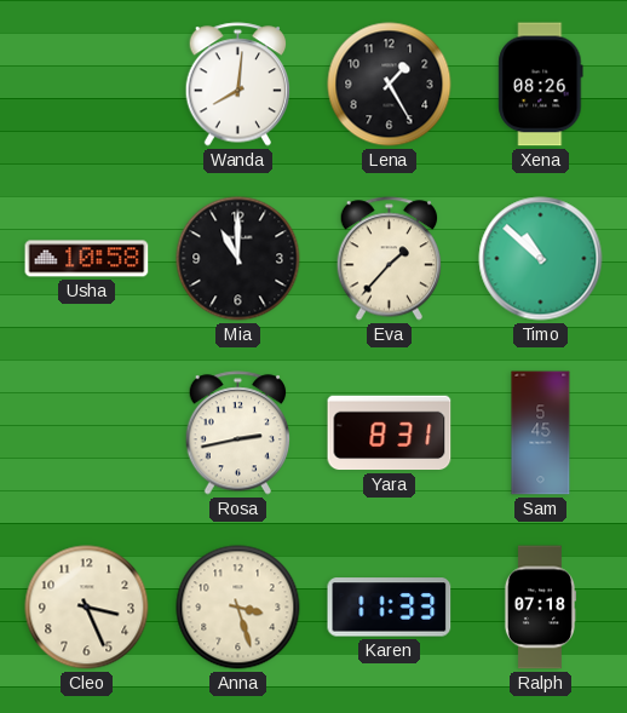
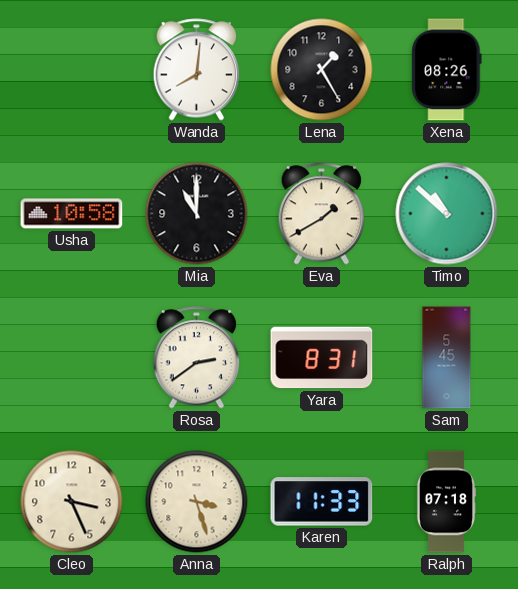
Eva: 1:37 -> 1:40
Rosa: 2:43 -> 2:39
